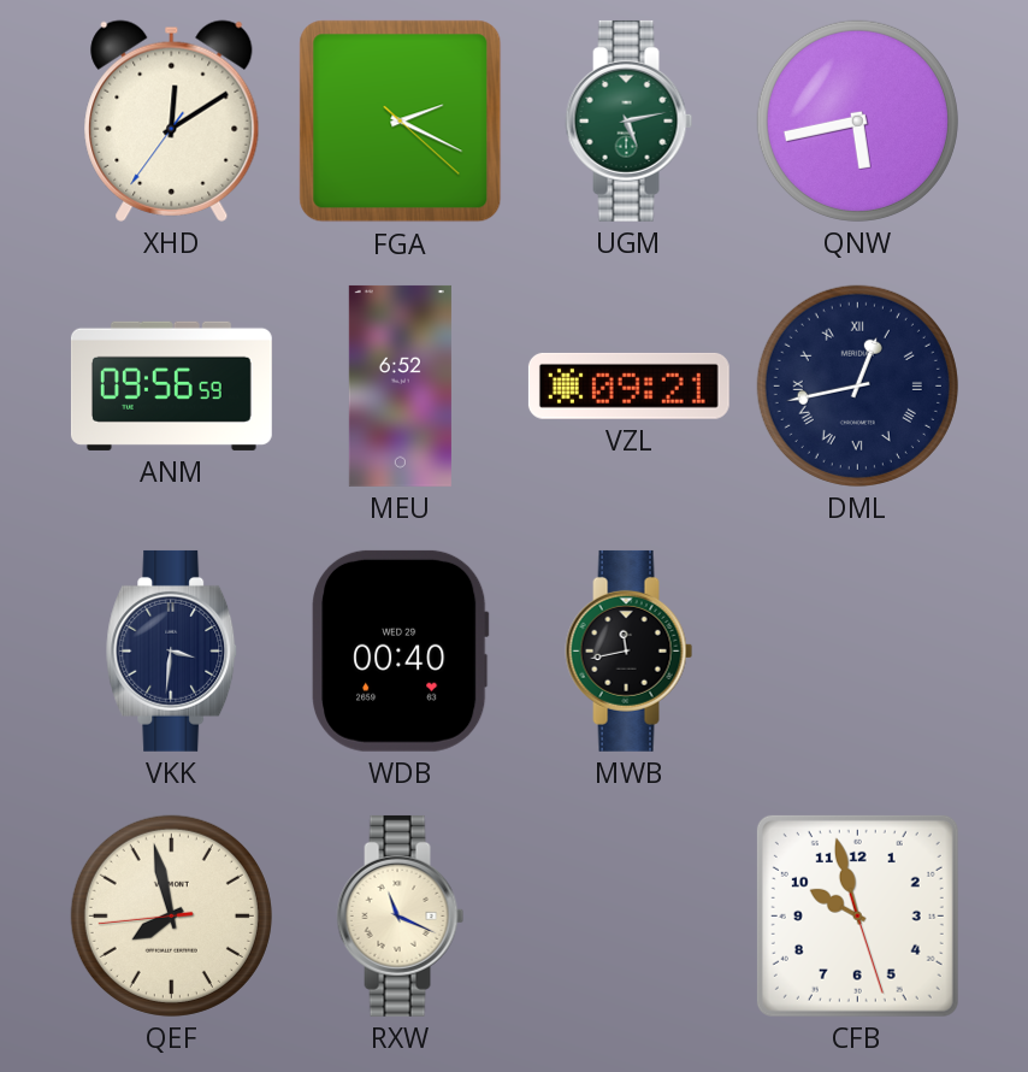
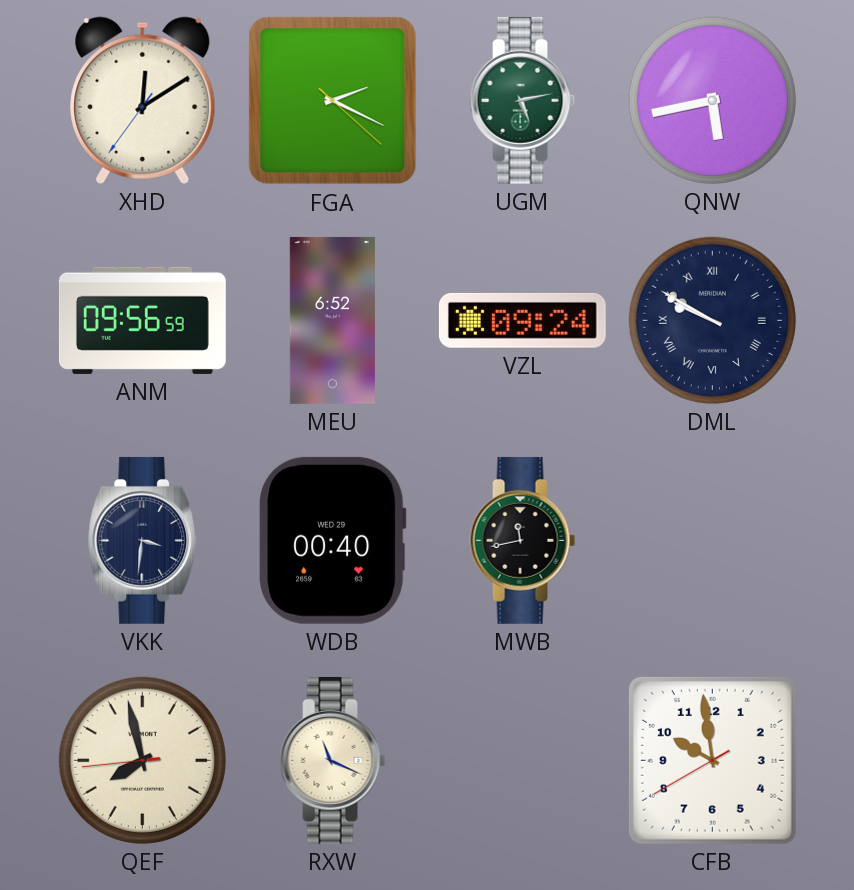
VZL: 09:21 -> 09:24
DML: 12:43 -> 9:50
CFB: 9:57 -> 9:58
